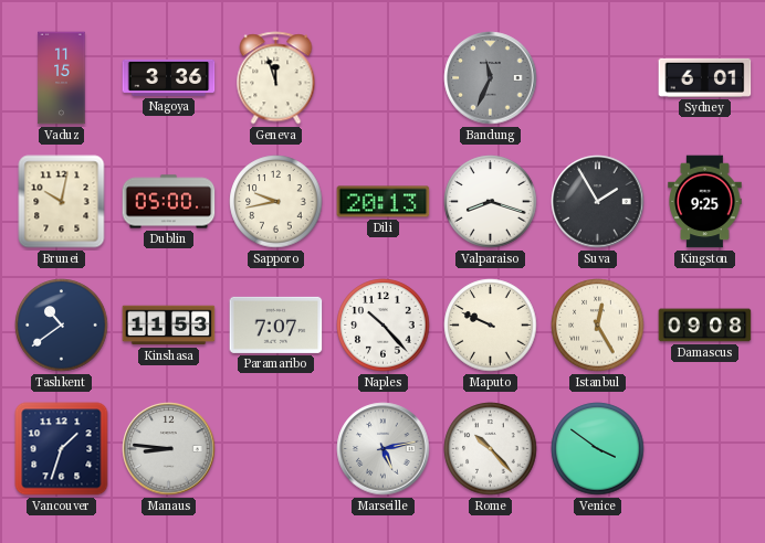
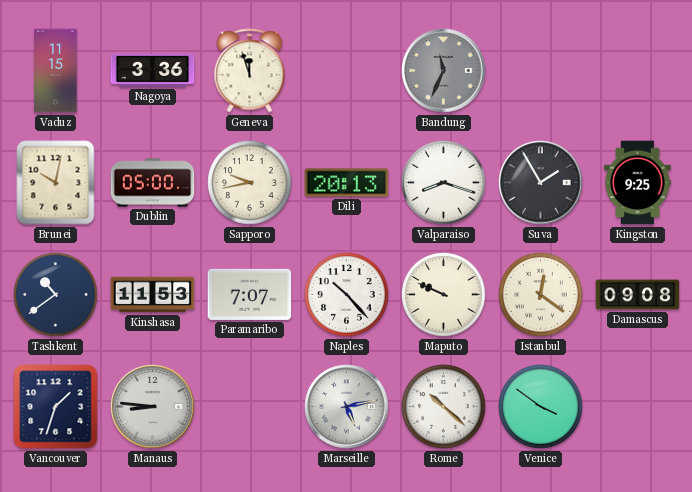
Sydney: 6:01 -> none
Istanbul: 12:25 -> 12:21
Rome: 10:23 -> 10:22
